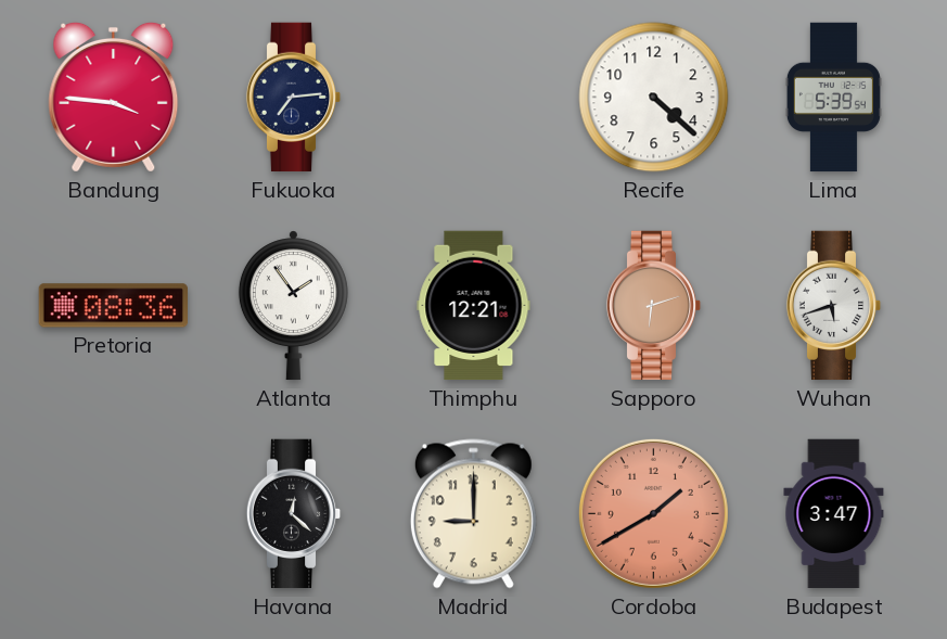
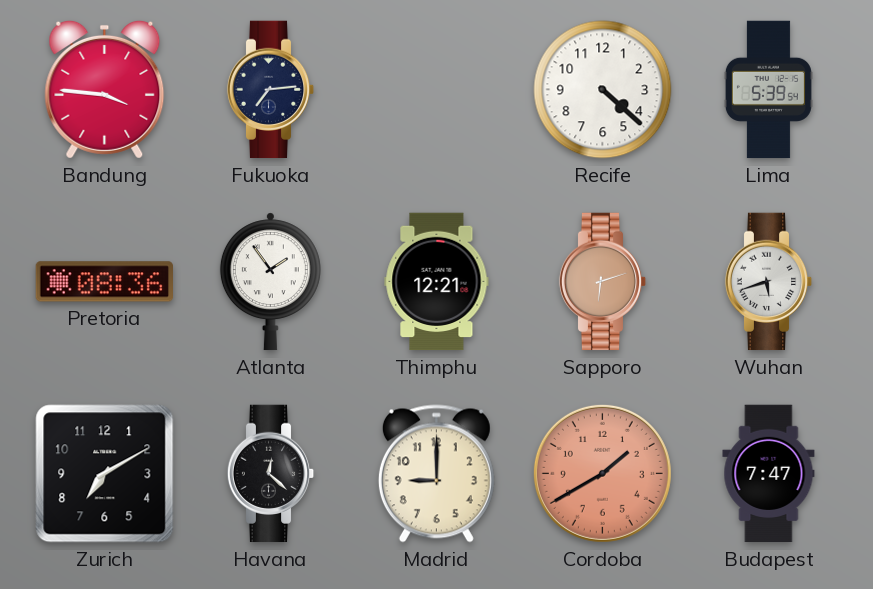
Zurich: none -> 7:10
Budapest: 3:47 -> 7:47
